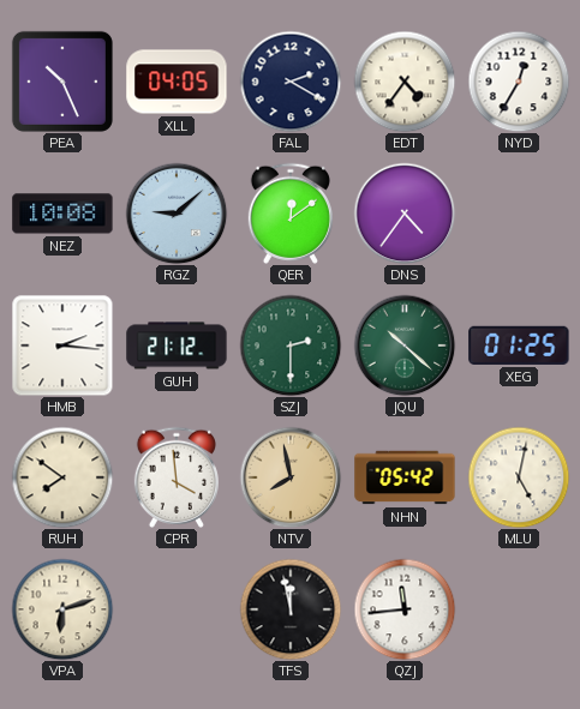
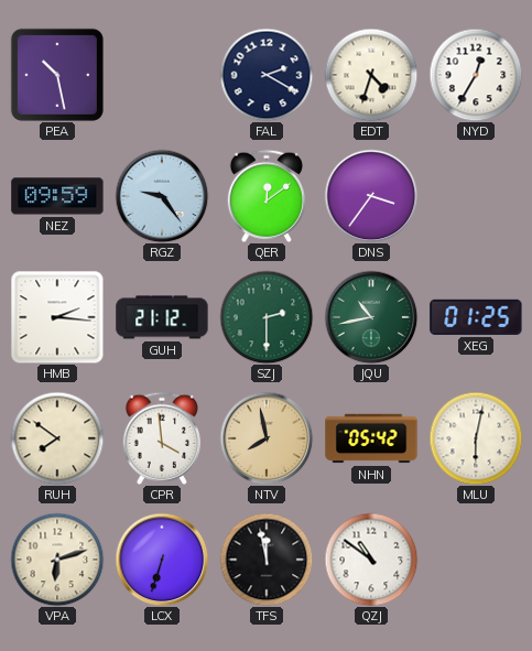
PEA: 10:26 -> 10:28
XLL: 04:05 -> none
EDT: 4:36 -> 4:33
NEZ: 10:08 -> 09:59
RGZ: 9:08 -> 9:24
DNS: 4:36 -> 3:36
JQU: 10:22 -> 10:43
MLU: 5:02 -> 6:02
LCX: none -> 6:33
QZJ: 11:44 -> 10:51
